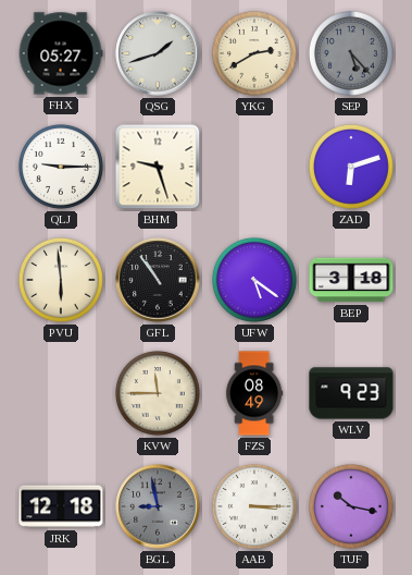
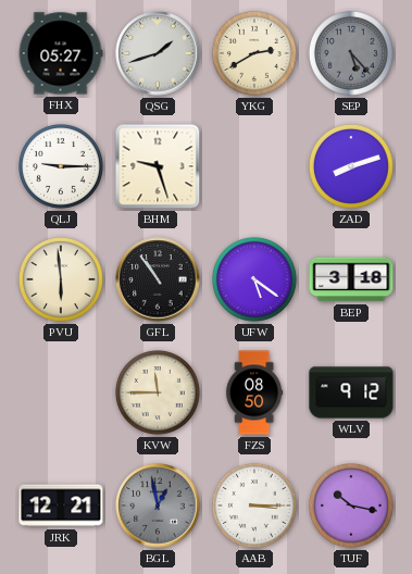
ZAD: 6:12 -> 8:12
FZS: 08:49 -> 08:50
WLV: 9:23 -> 9:12
JRK: 12:18 -> 12:21
BGL: 8:58 -> 12:58
